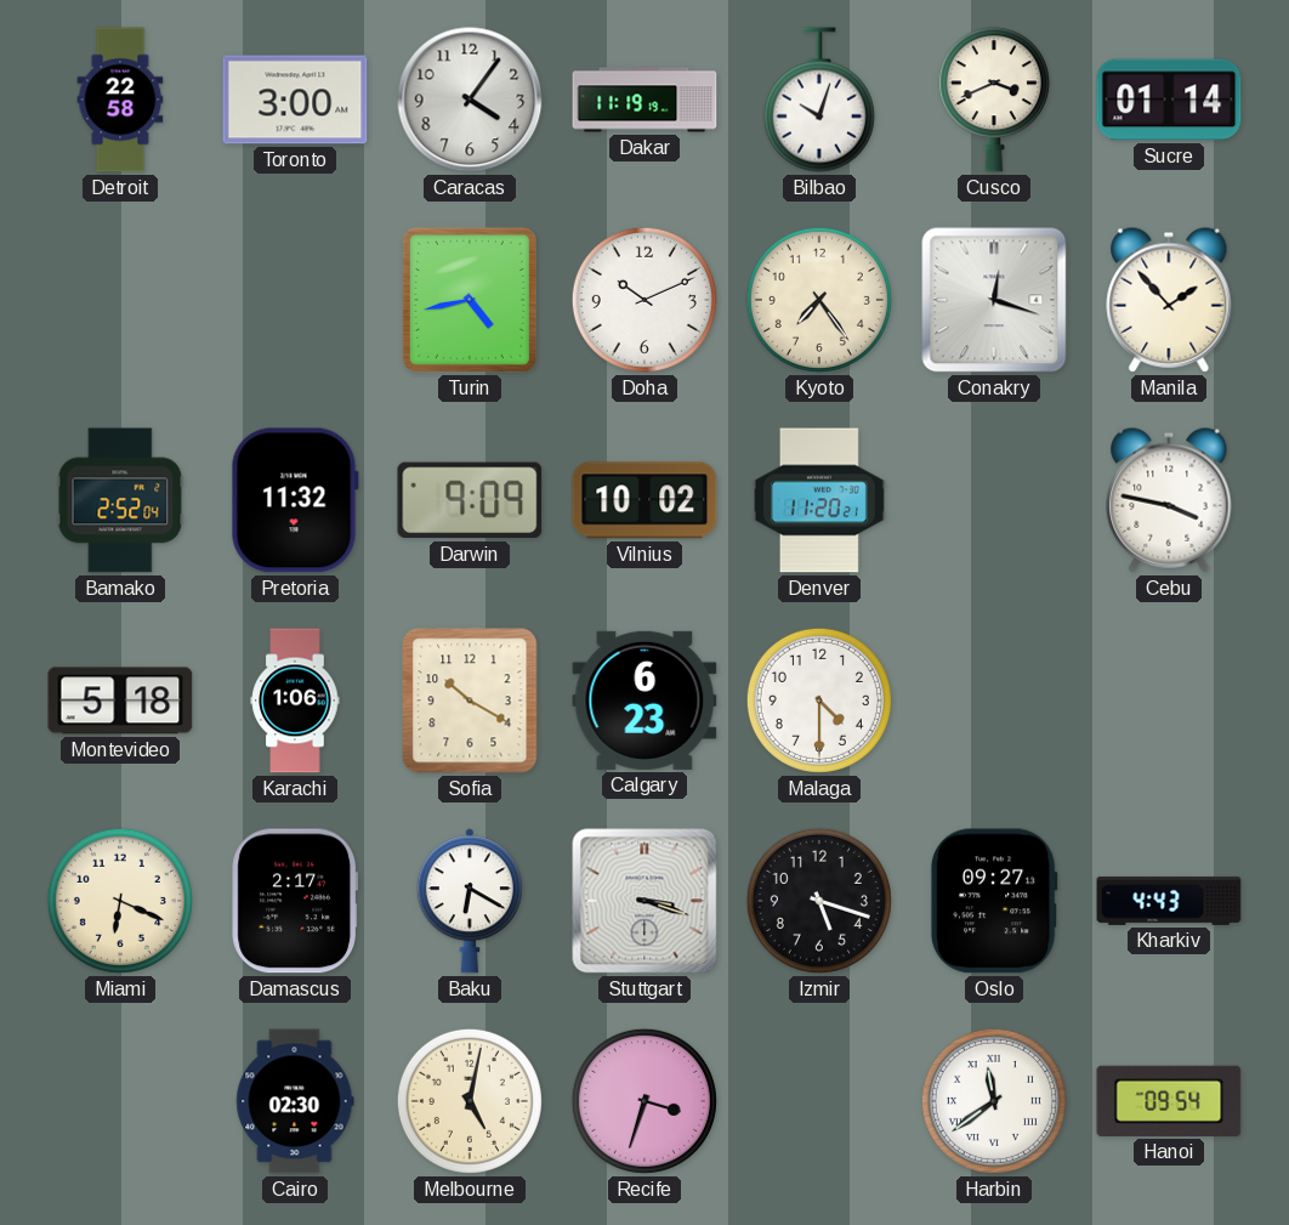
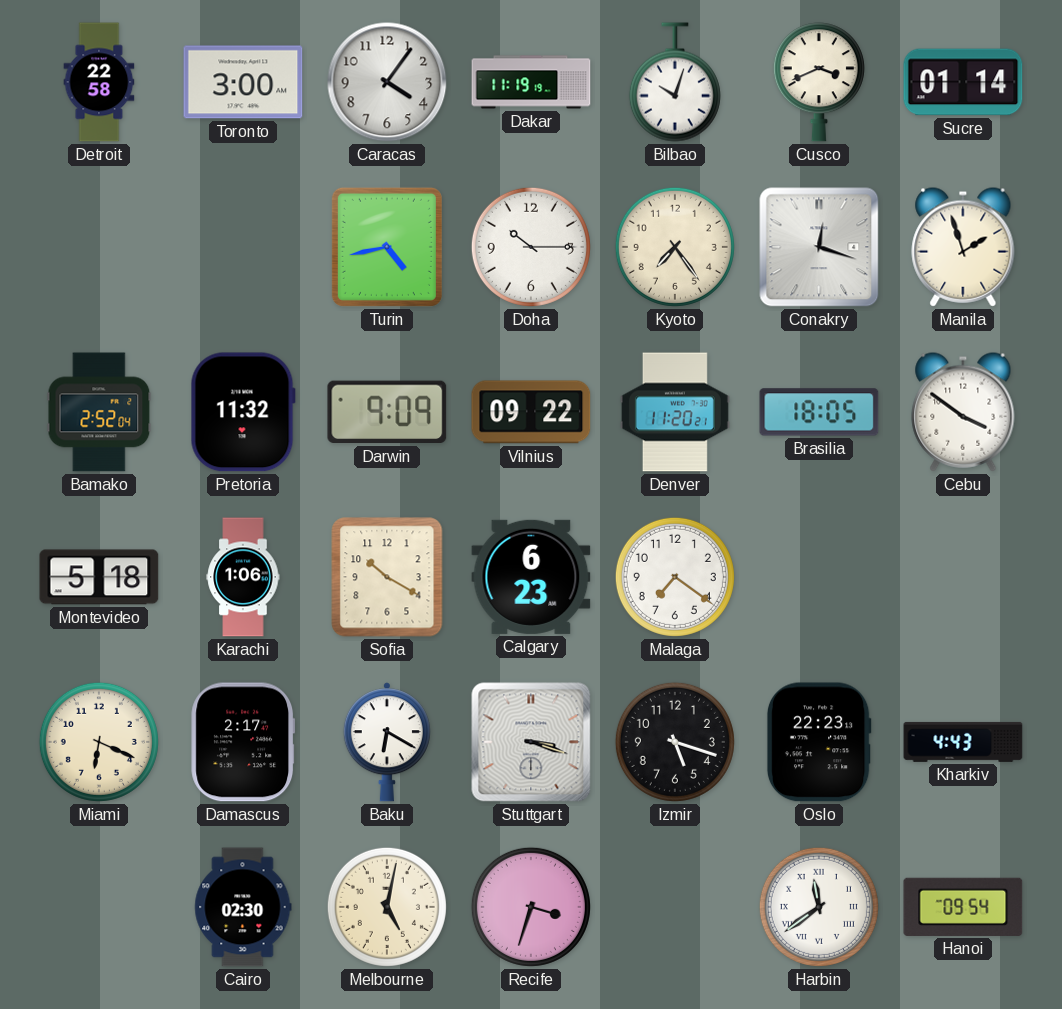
Doha: 10:11 -> 10:15
Manila: 1:53 -> 1:57
Vilnius: 10:02 -> 09:22
Brasilia: none -> 18:05
Cebu: 3:47 -> 3:51
Malaga: 4:30 -> 7:21
Oslo: 09:27 -> 22:23
